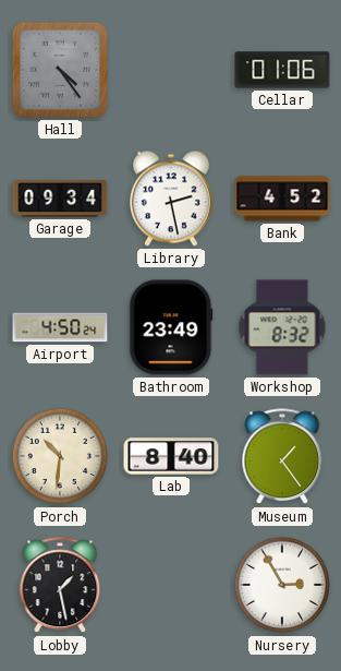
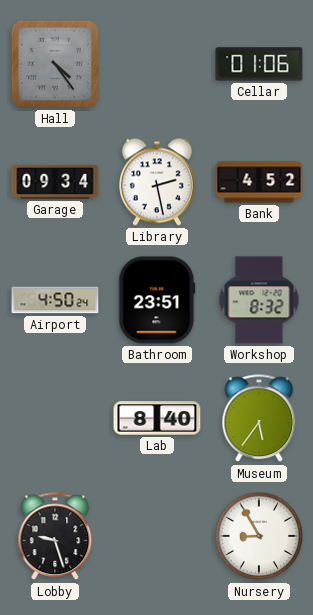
Bathroom: 23:49 -> 23:51
Porch: 10:31 -> none
Museum: 1:24 -> 5:36
Lobby: 1:28 -> 9:27
Nursery: 2:55 -> 8:55
